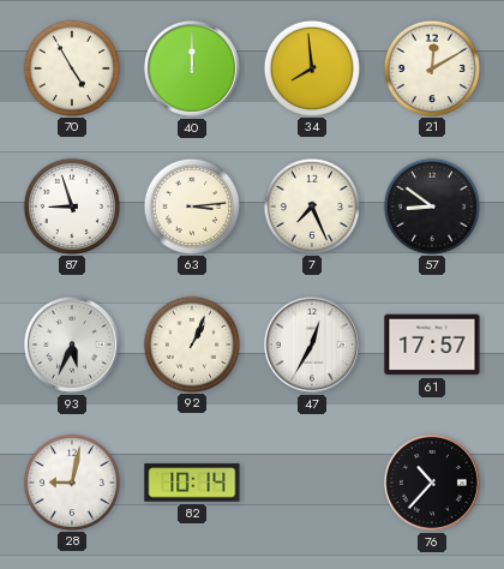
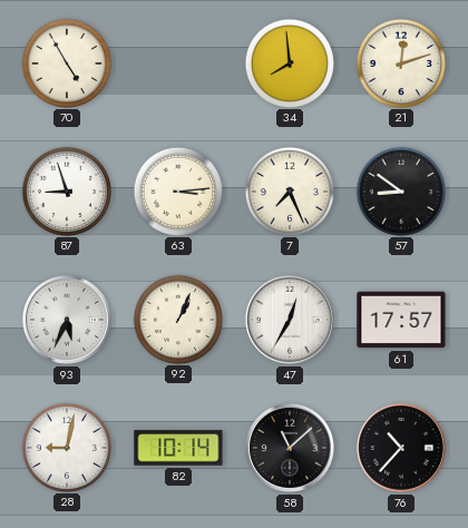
40: 12:00 -> none
21: 12:10 -> 12:12
58: none -> 11:08
